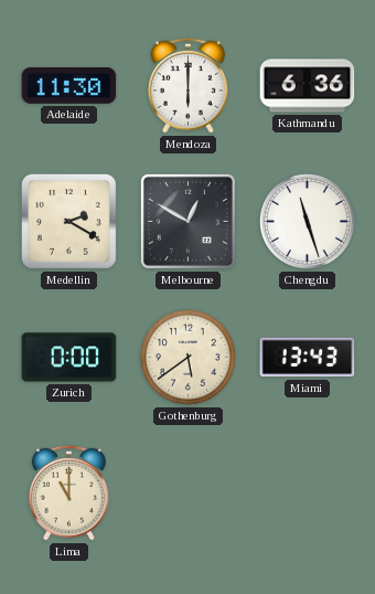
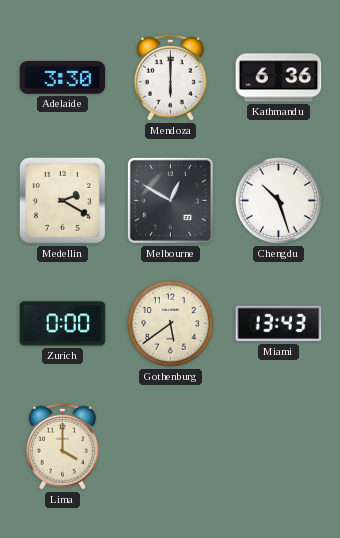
Adelaide: 11:30 -> 3:30
Chengdu: 11:27 -> 10:27
Lima: 11:00 -> 4:00
